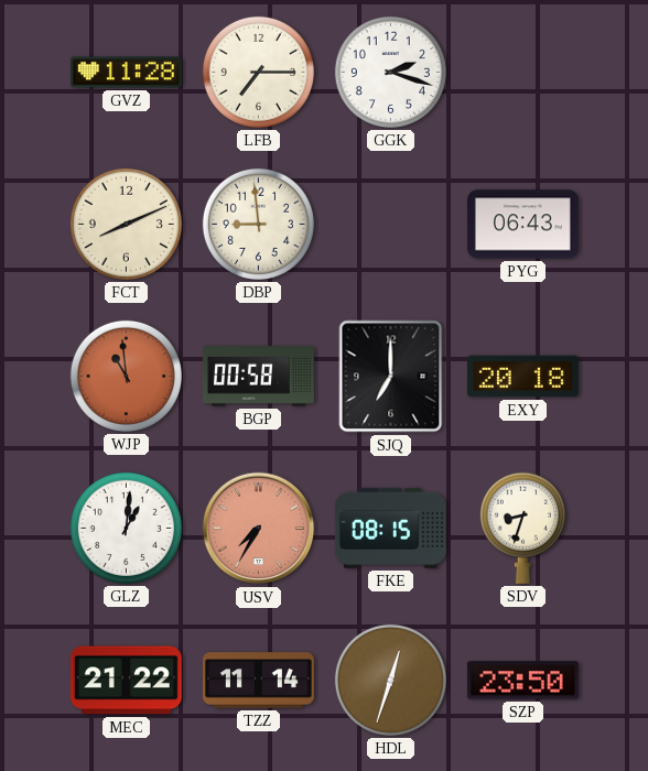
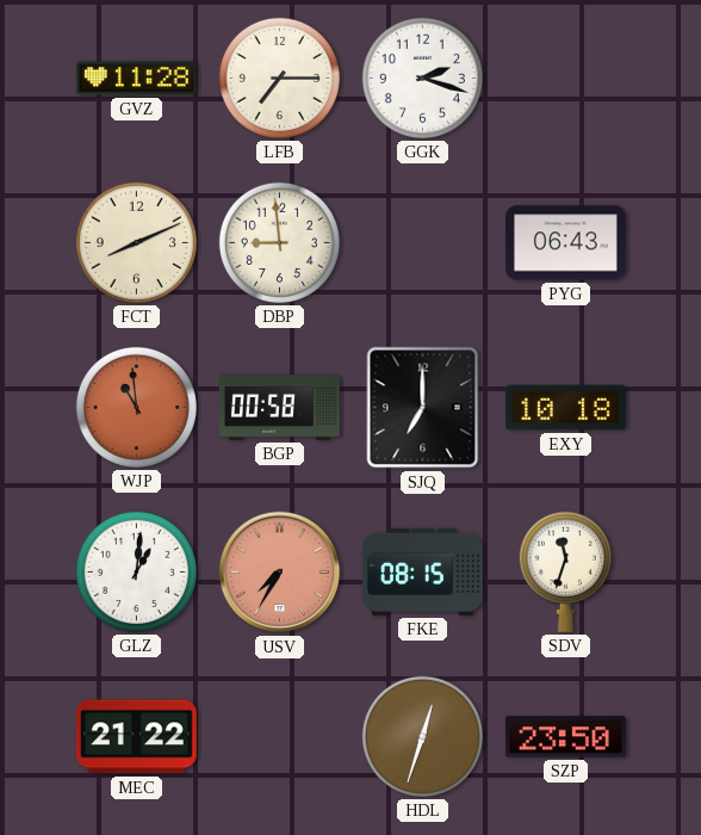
EXY: 20:18 -> 10:18
SDV: 8:33 -> 11:33
TZZ: 11:14 -> none
